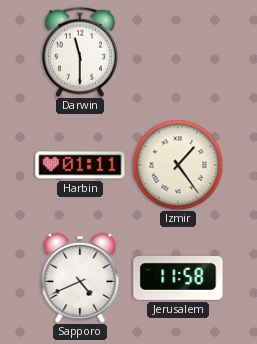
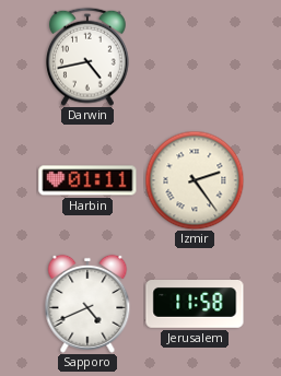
Darwin: 11:30 -> 4:43
Izmir: 1:24 -> 2:24
